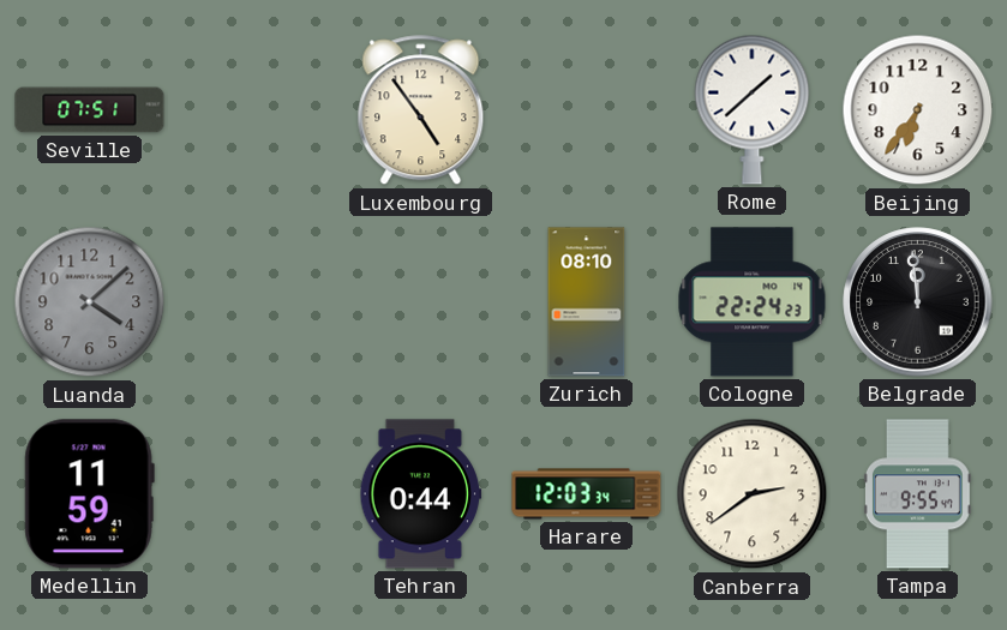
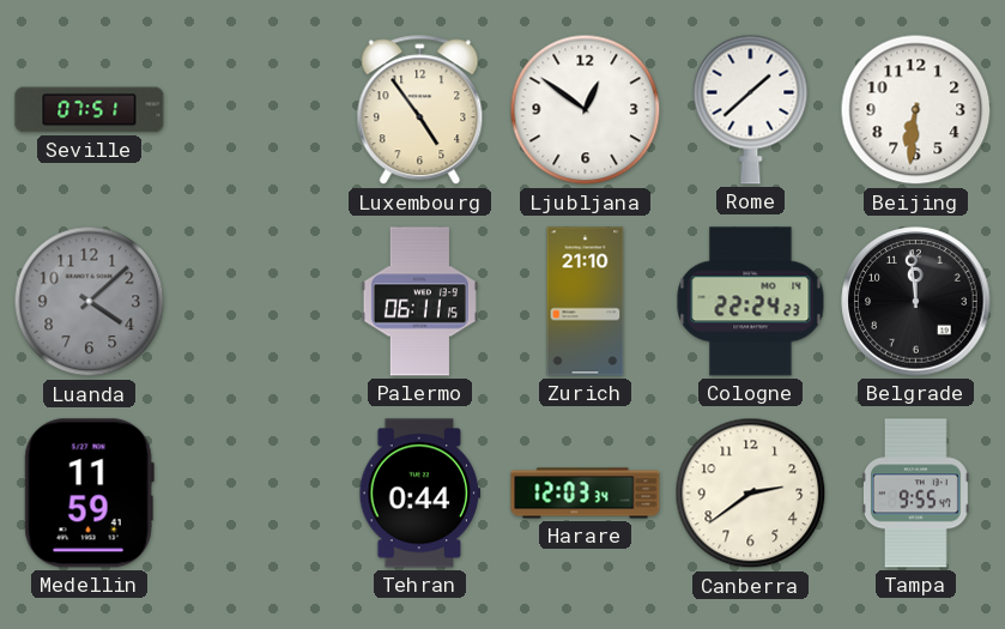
Ljubljana: none -> 12:51
Beijing: 6:36 -> 6:31
Palermo: none -> 06:11
Zurich: 08:10 -> 21:10
